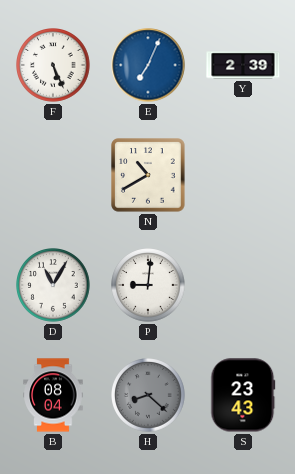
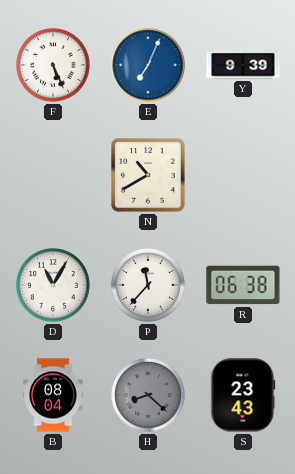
Y: 2:39 -> 9:39
P: 9:01 -> 11:37
R: none -> 06:38
